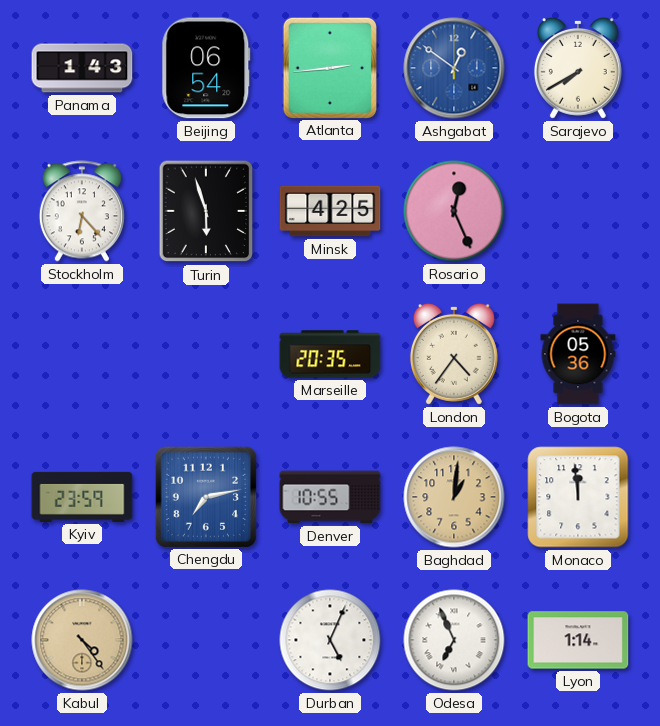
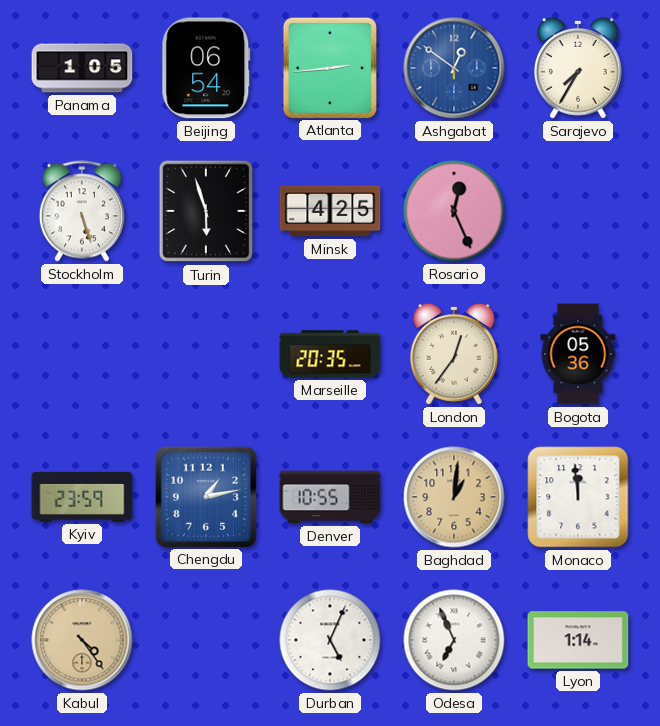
Panama: 1:43 -> 1:05
Sarajevo: 7:40 -> 7:35
Stockholm: 6:23 -> 5:27
London: 4:36 -> 12:36
Chengdu: 7:13 -> 1:13
